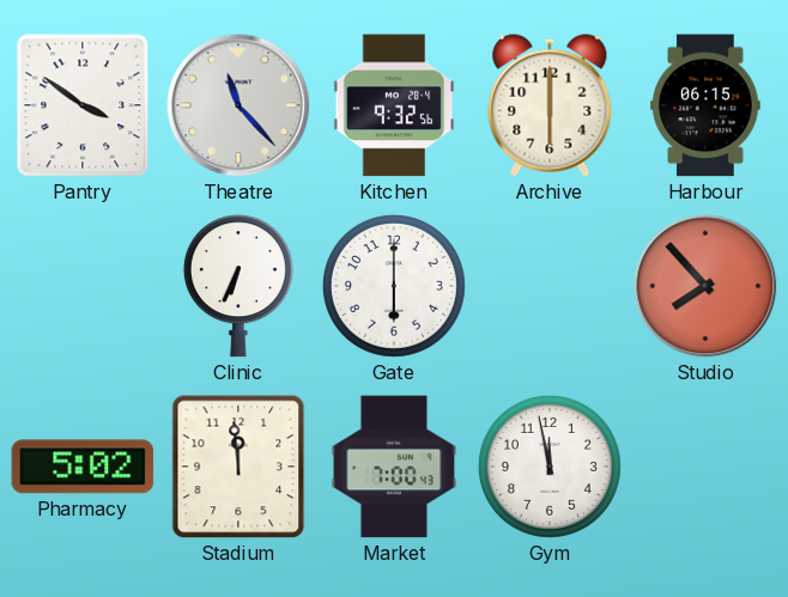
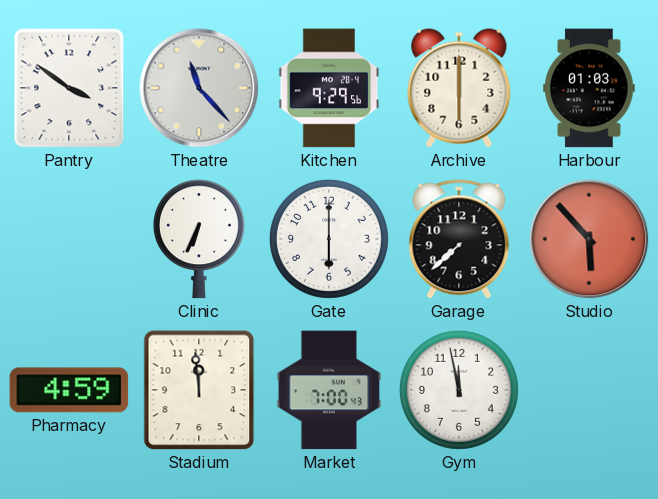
Kitchen: 9:32 -> 9:29
Harbour: 06:15 -> 01:03
Garage: none -> 7:38
Studio: 7:53 -> 5:53
Pharmacy: 5:02 -> 4:59
